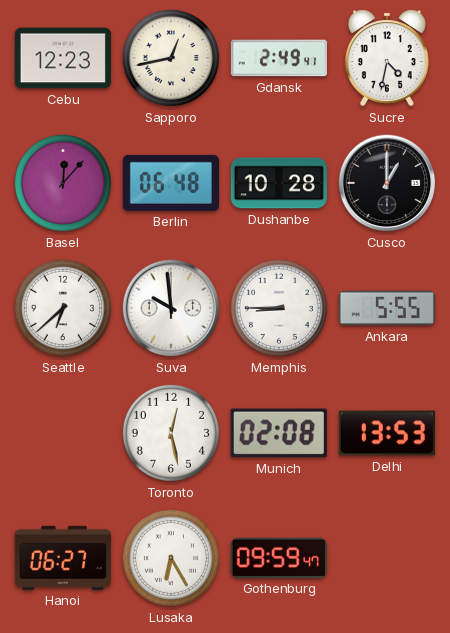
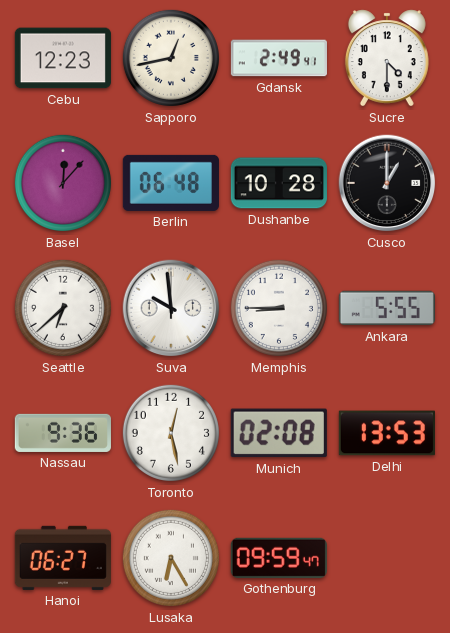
Sucre: 4:32 -> 4:30
Nassau: none -> 9:36
